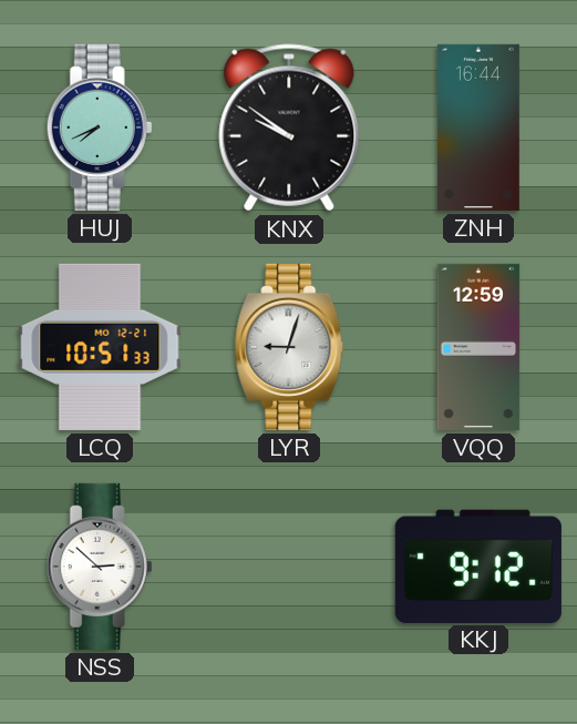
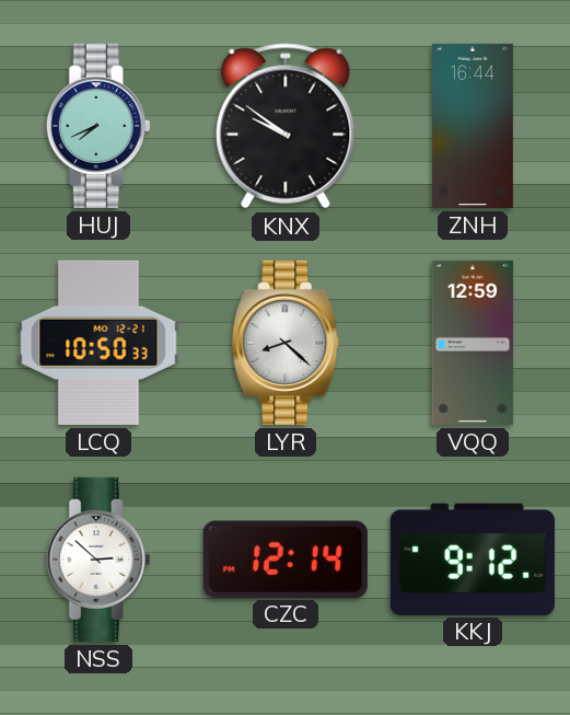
LCQ: 10:51 -> 10:50
LYR: 9:03 -> 8:22
CZC: none -> 12:14
